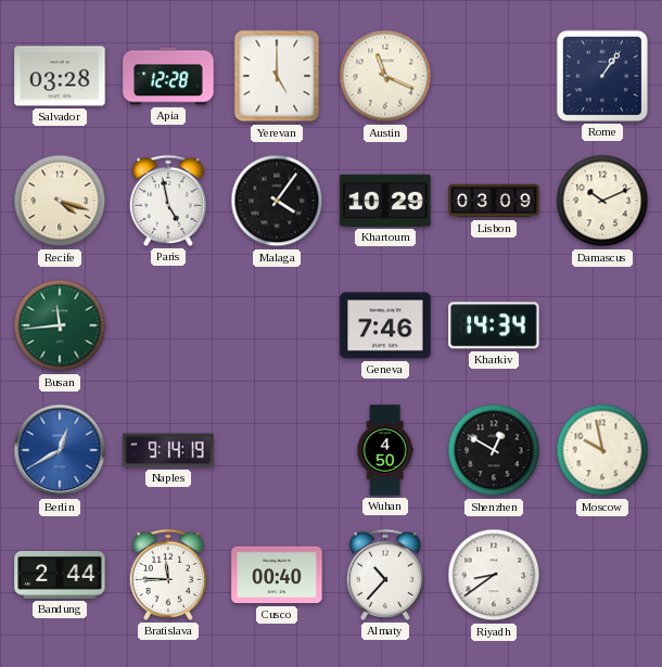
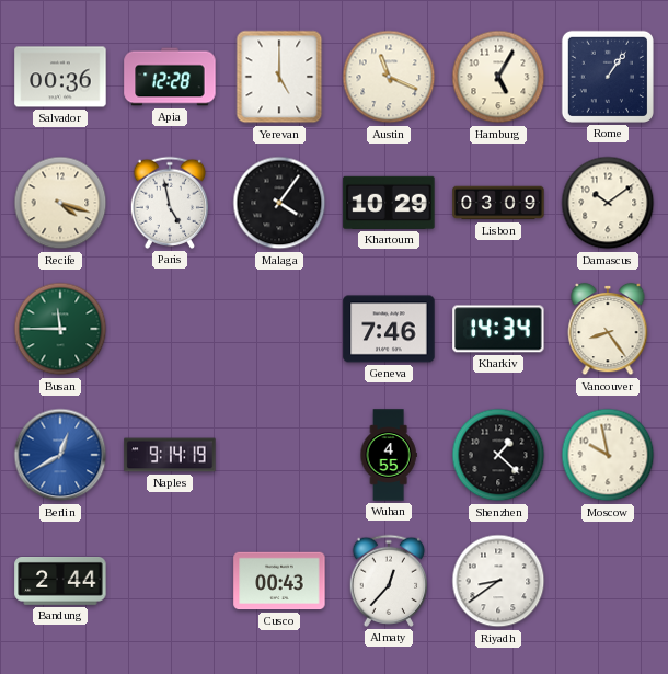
Salvador: 03:28 -> 00:36
Hamburg: none -> 5:05
Damascus: 10:11 -> 10:09
Busan: 11:44 -> 11:45
Vancouver: none -> 8:24
Wuhan: 4:50 -> 4:55
Shenzhen: 12:50 -> 1:22
Bratislava: 11:45 -> none
Cusco: 00:40 -> 00:43
Almaty: 10:37 -> 12:37
